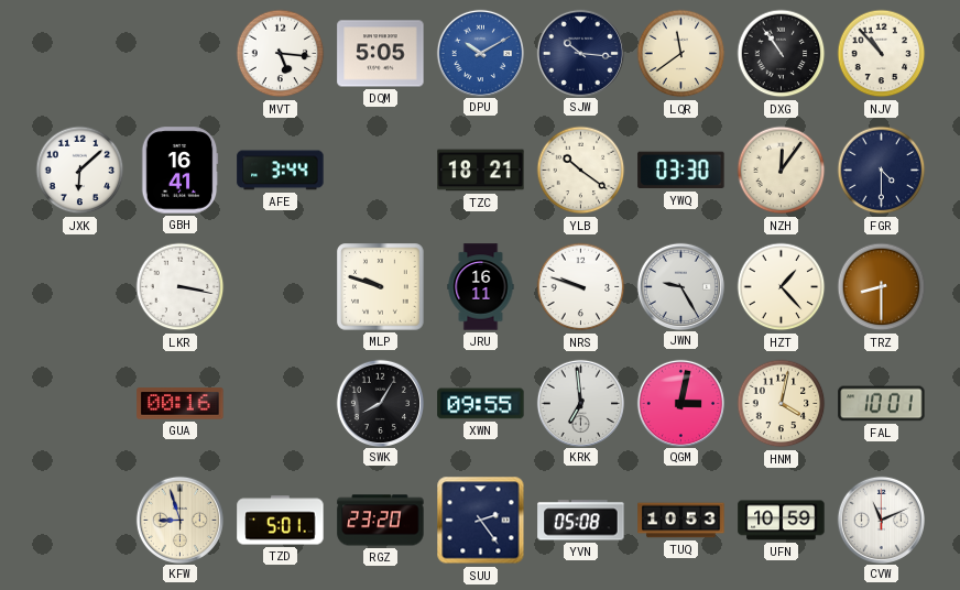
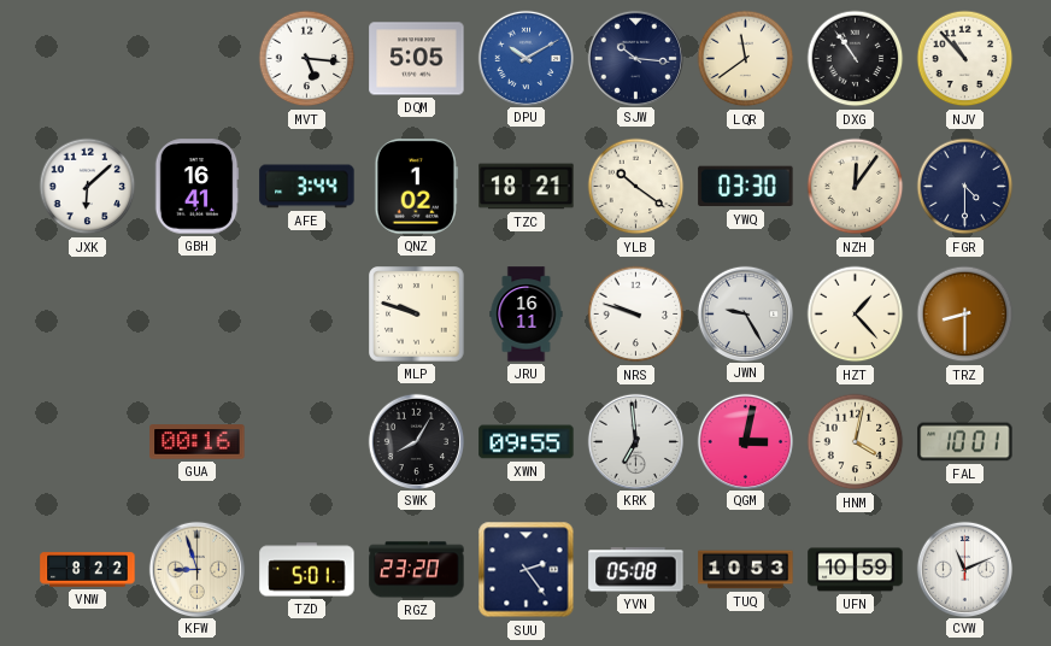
QNZ: none -> 1:02
LKR: 3:17 -> none
VNW: none -> 8:22
